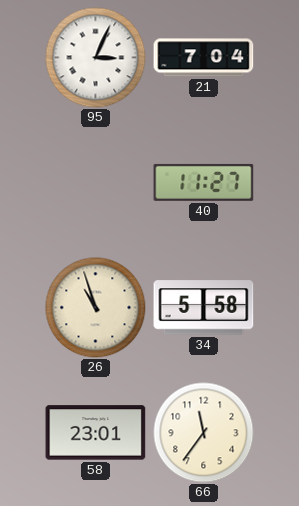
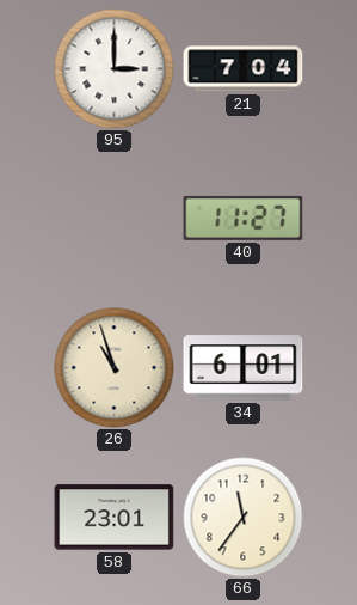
95: 3:04 -> 3:00
34: 5:58 -> 6:01
